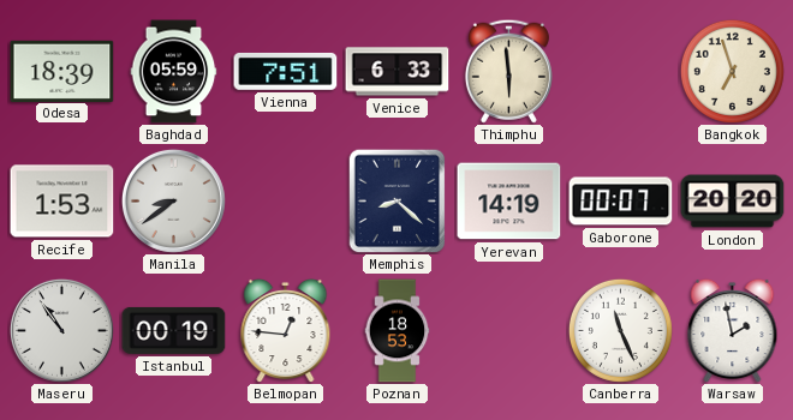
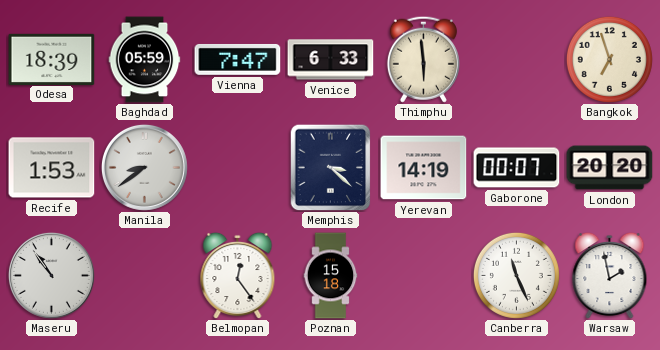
Vienna: 7:51 -> 7:47
Memphis: 8:22 -> 3:22
Istanbul: 00:19 -> none
Belmopan: 12:46 -> 12:24
Poznan: 18:53 -> 15:18
